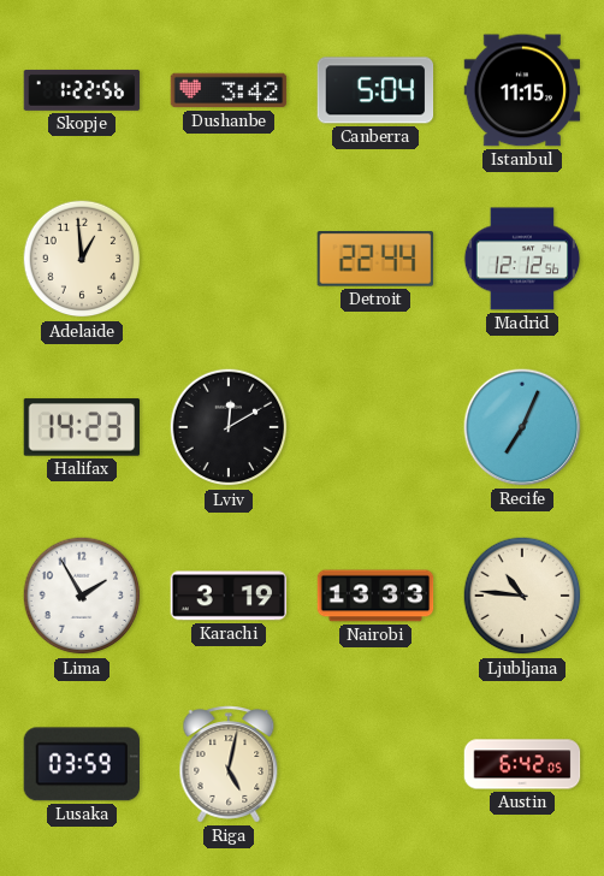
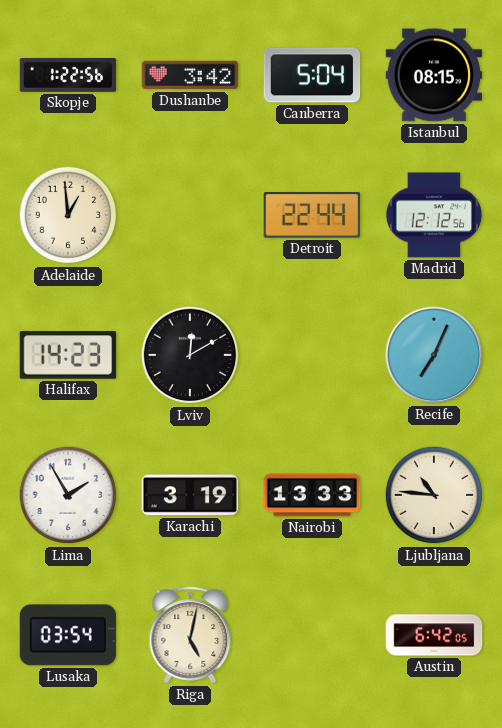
Istanbul: 11:15 -> 08:15
Lusaka: 03:59 -> 03:54
